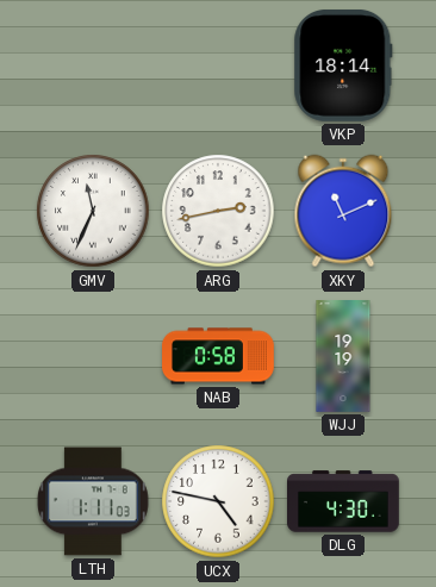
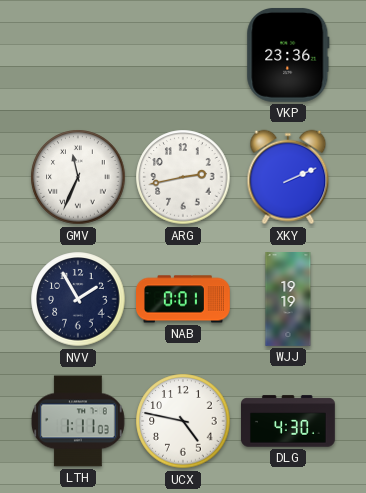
VKP: 18:14 -> 23:36
XKY: 11:11 -> 2:11
NVV: none -> 1:55
NAB: 0:58 -> 0:01
